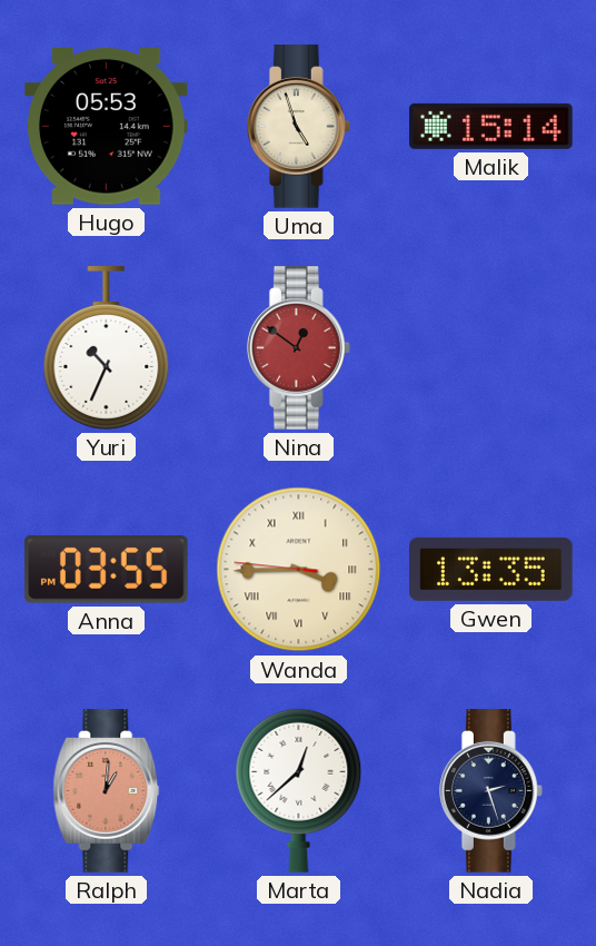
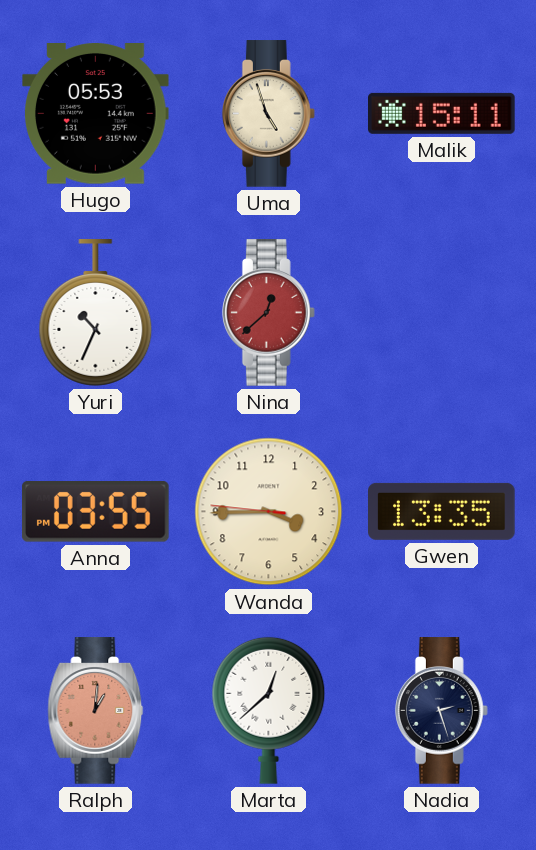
Malik: 15:14 -> 15:11
Nina: 12:51 -> 12:38
Wanda numerals: Roman -> Arabic
